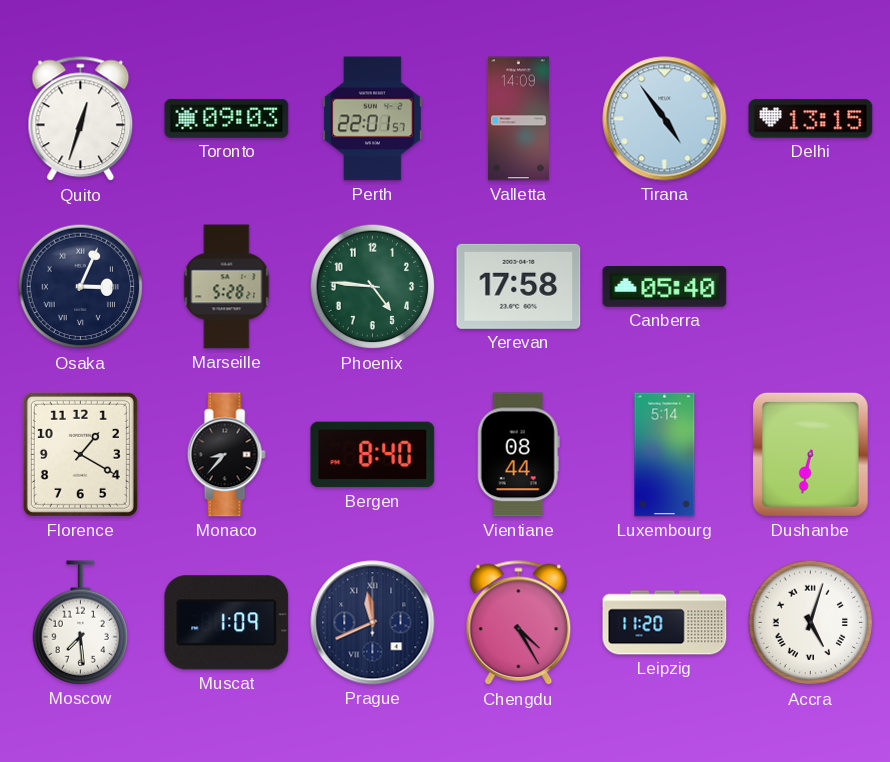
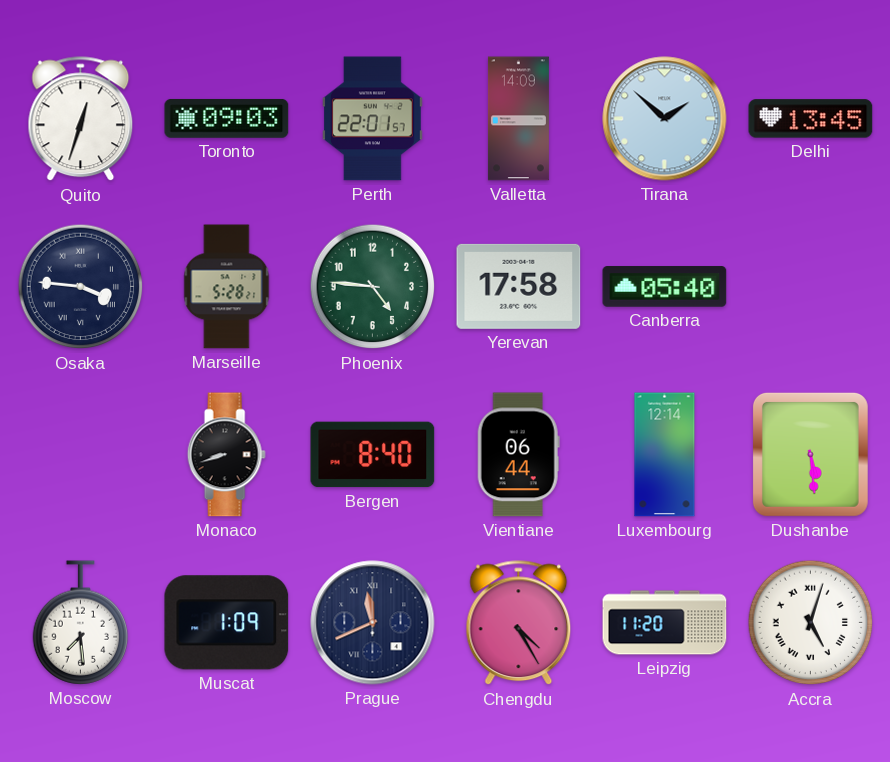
Tirana: 4:54 -> 1:52
Delhi: 13:15 -> 13:45
Osaka: 3:04 -> 3:46
Florence: 1:20 -> none
Monaco: 8:37 -> 8:42
Vientiane: 08:44 -> 06:44
Luxembourg: 5:14 -> 12:14
Dushanbe: 6:32 -> 5:29
